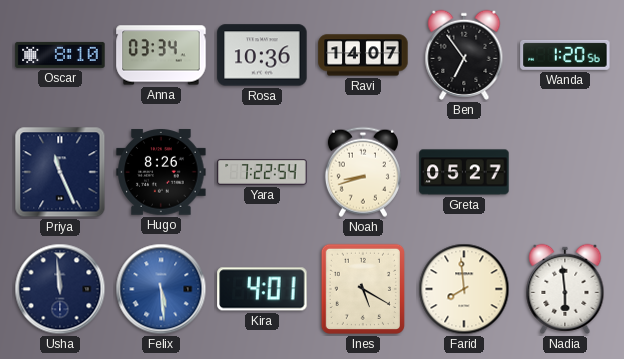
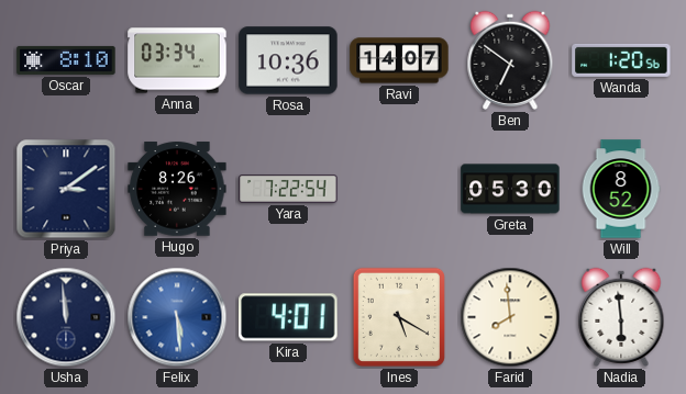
Ben: 6:54 -> 6:51
Priya: 11:26 -> 3:09
Noah: 8:42 -> none
Greta: 05:27 -> 05:30
Will: none -> 8:52
